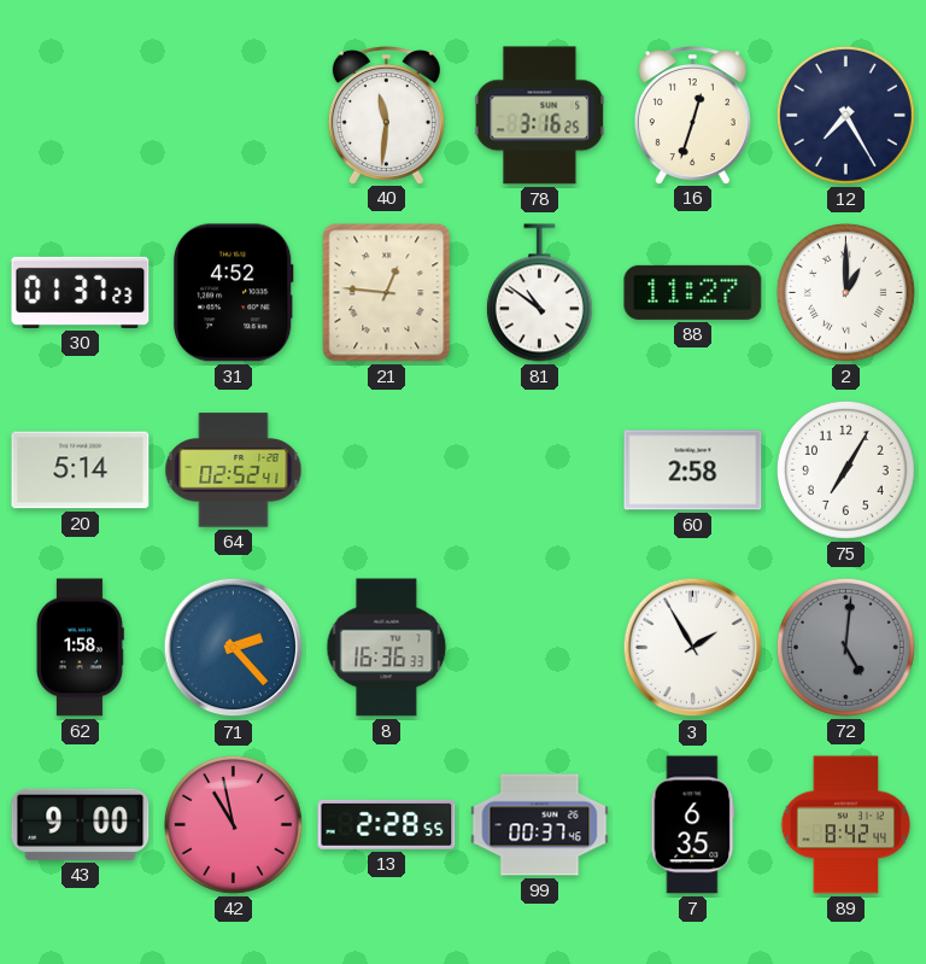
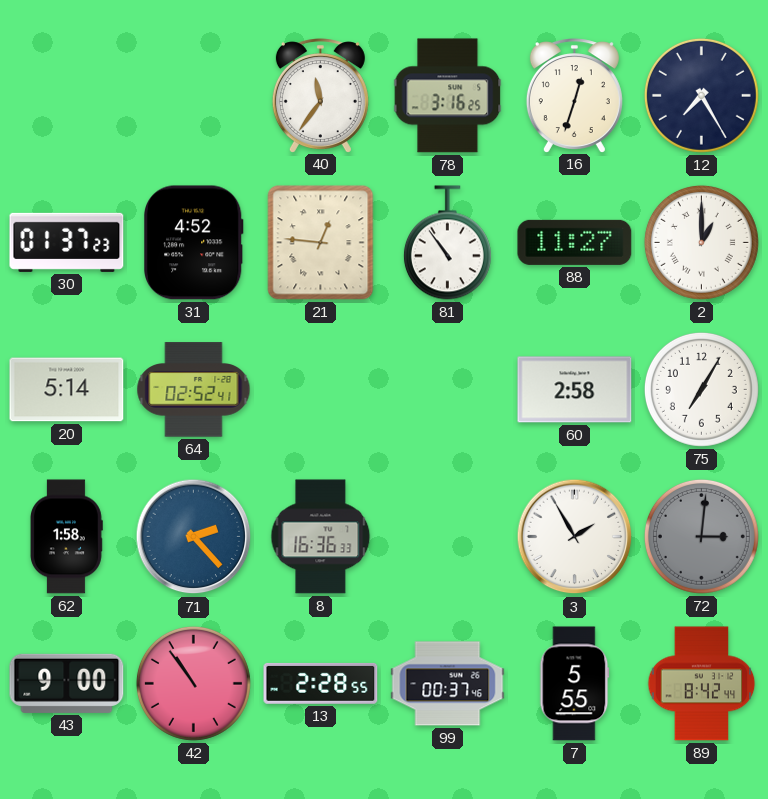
40: 11:31 -> 11:36
81: 10:51 -> 10:54
72: 5:01 -> 3:01
42: 10:58 -> 10:54
7: 6:35 -> 5:55
